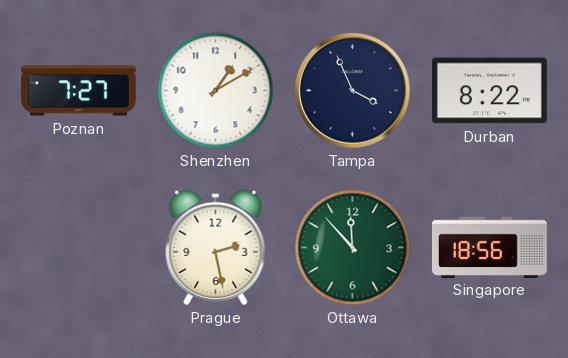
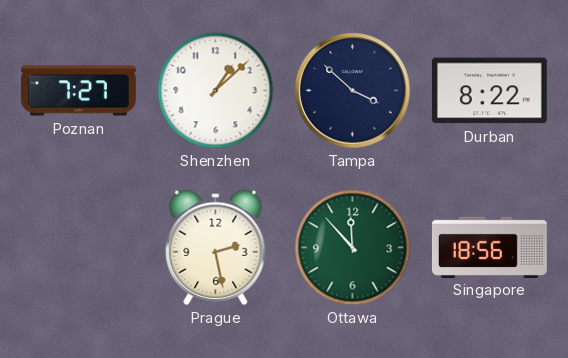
Shenzhen: 1:10 -> 1:08
Tampa: 3:56 -> 3:52
